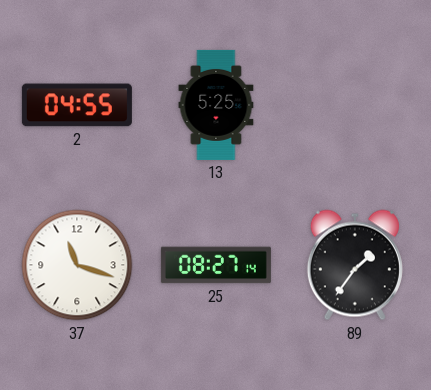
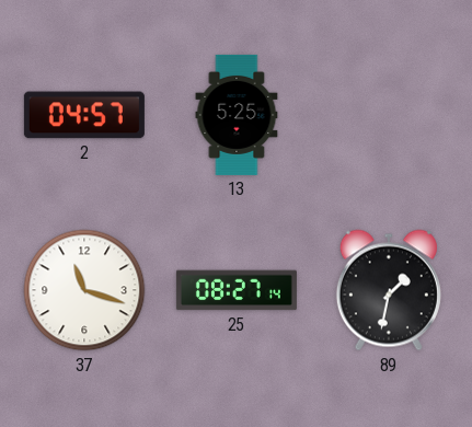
2: 04:55 -> 04:57
89: 1:36 -> 1:32
